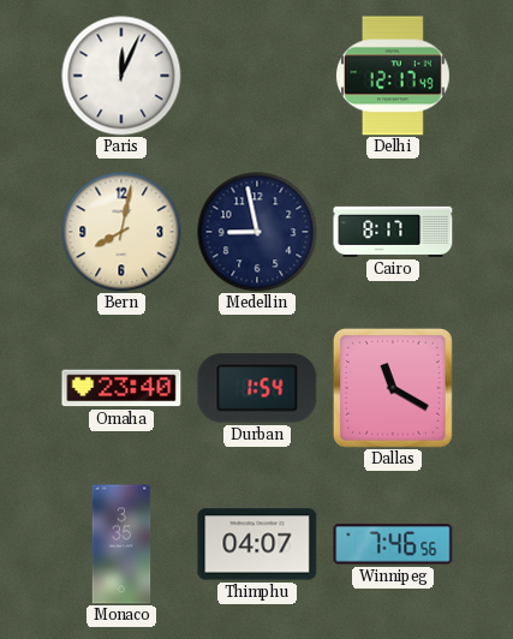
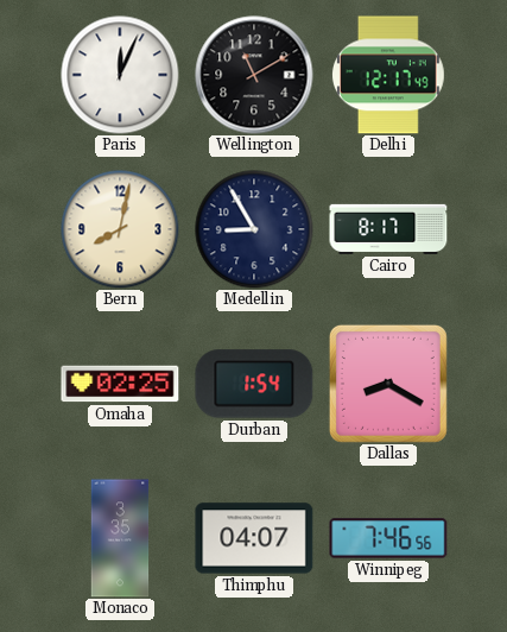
Wellington: none -> 11:10
Medellin: 8:58 -> 8:55
Omaha: 23:40 -> 02:25
Dallas: 11:20 -> 8:20
